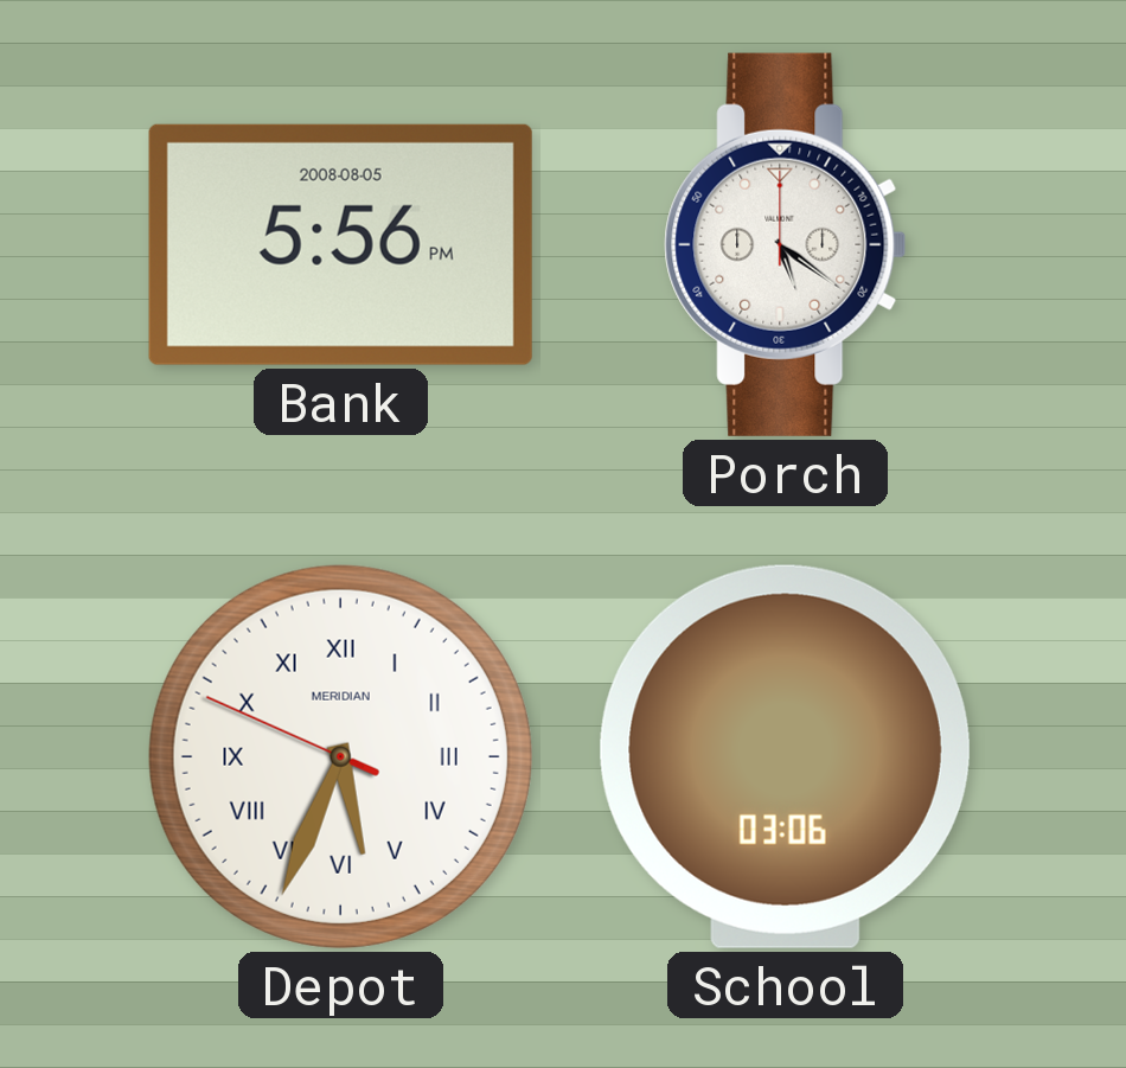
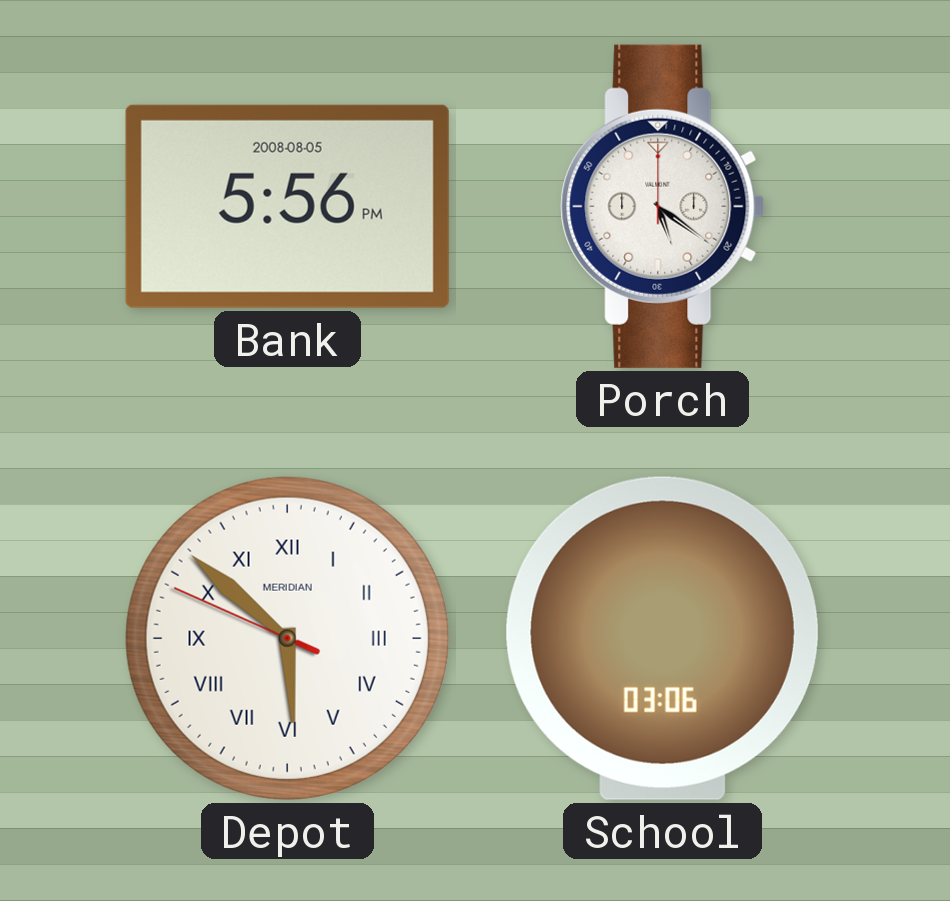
Depot: 5:33 -> 5:51
